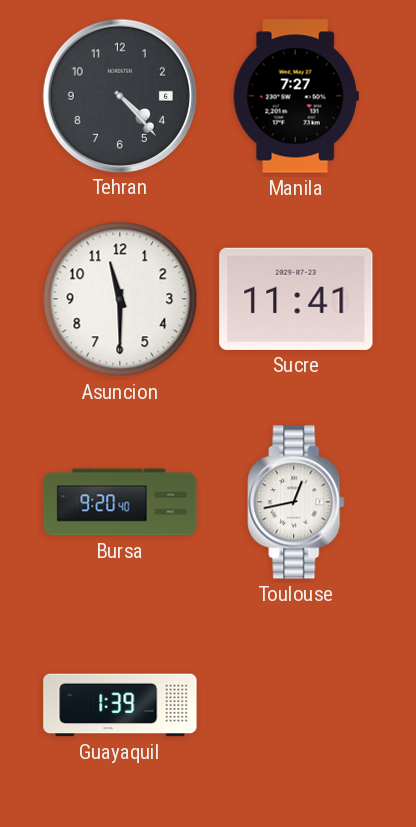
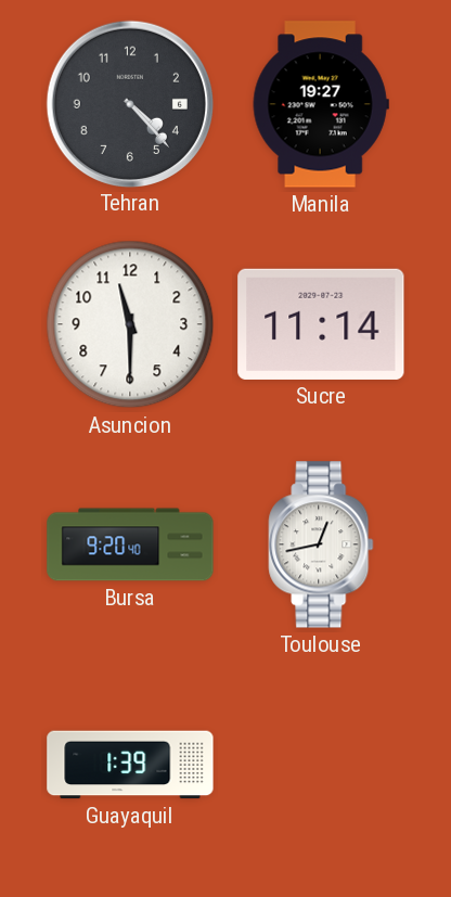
Manila: 7:27 -> 19:27
Sucre: 11:41 -> 11:14
